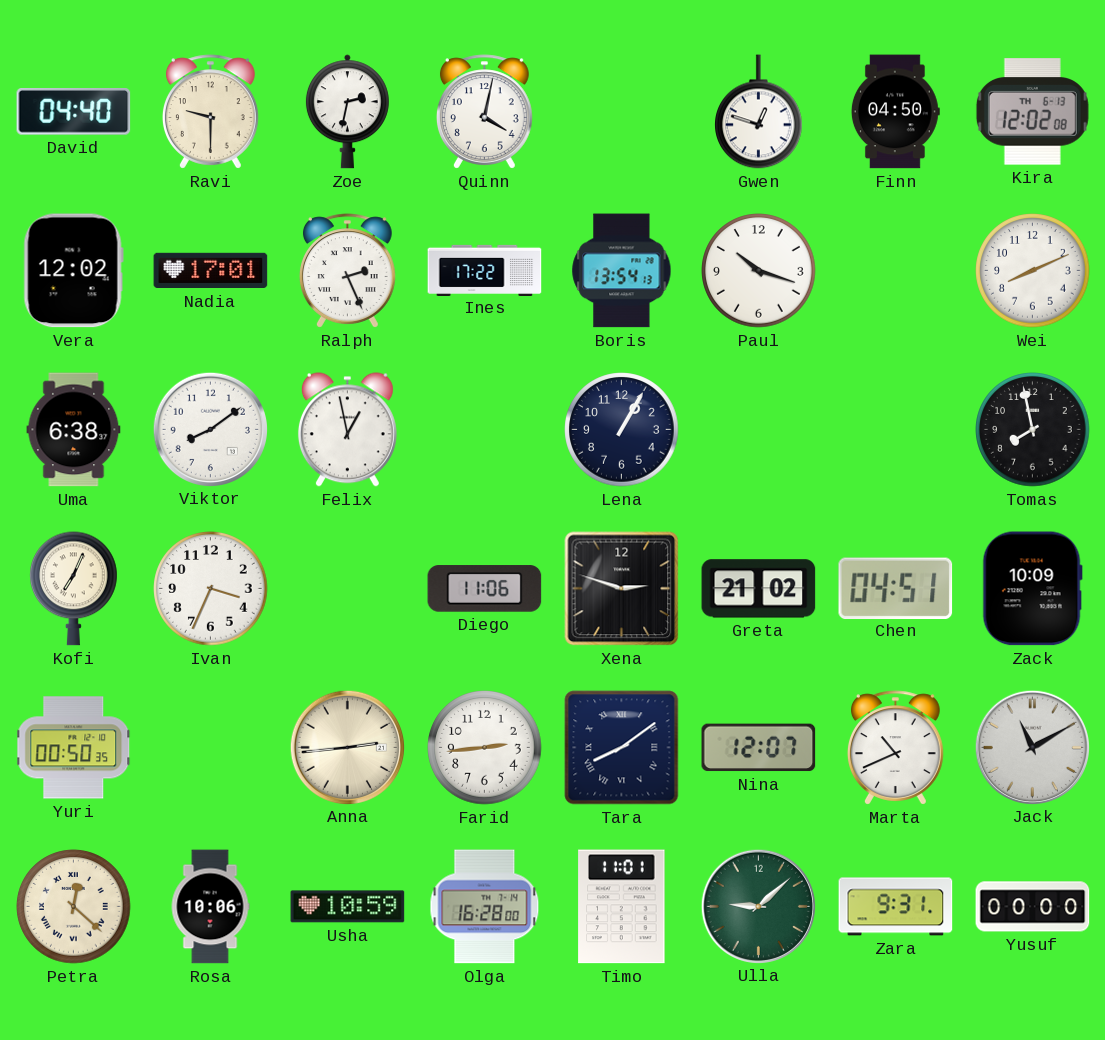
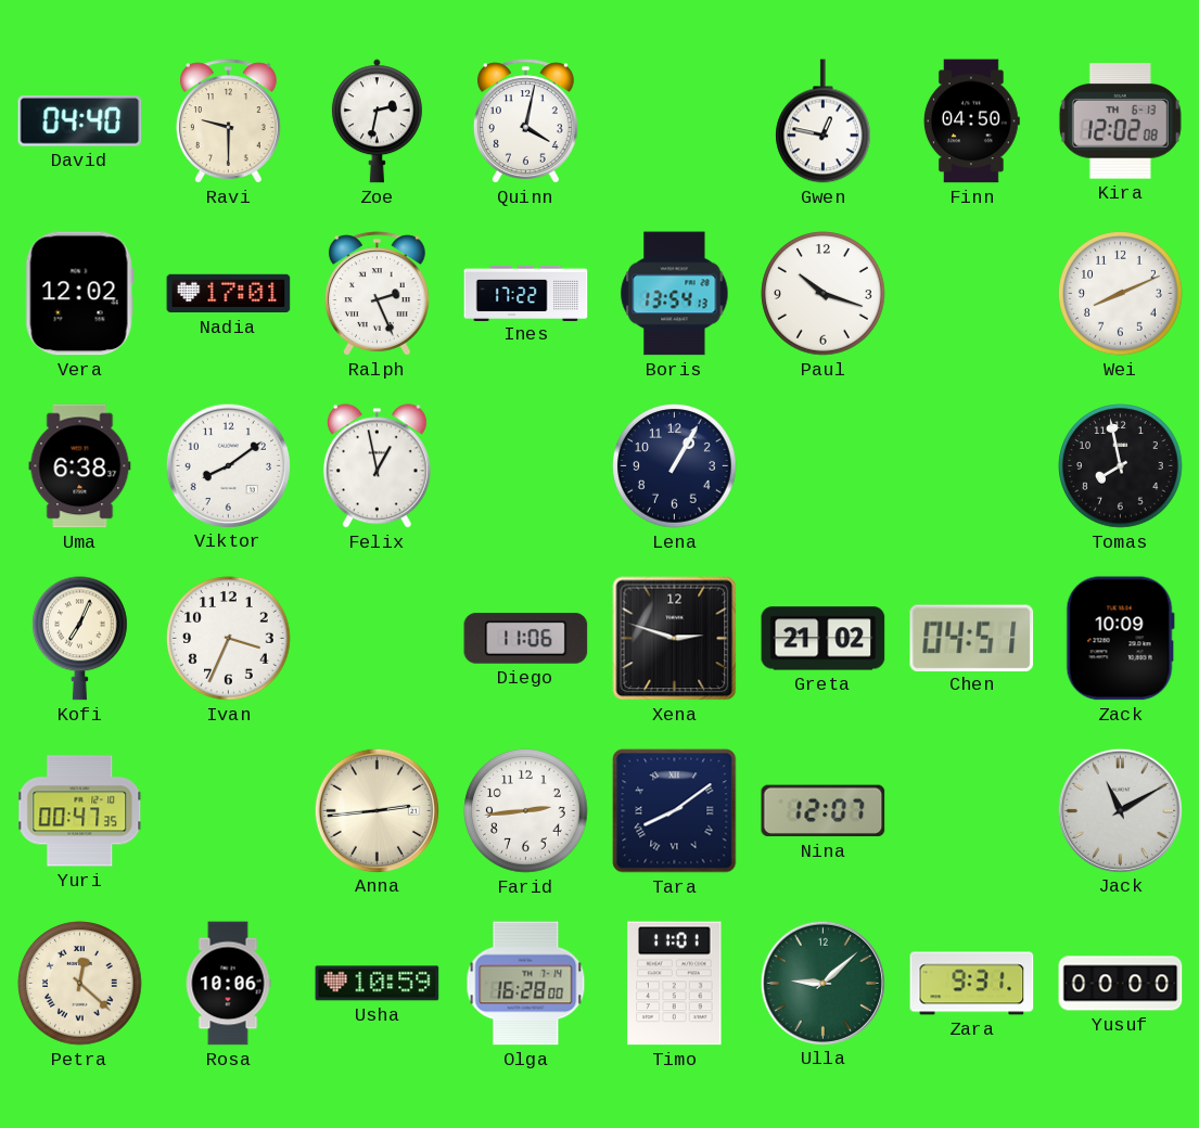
Gwen: 12:48 -> 12:47
Yuri: 00:50 -> 00:47
Marta: 10:41 -> none
